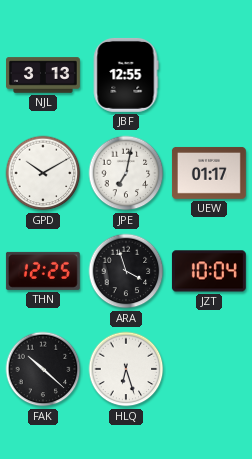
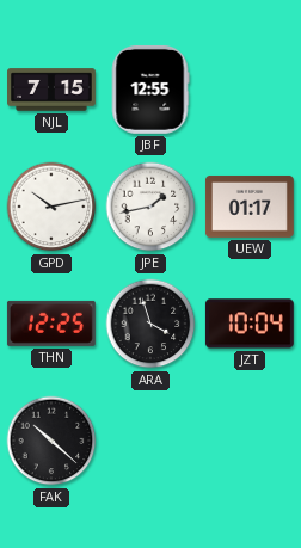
NJL: 3:13 -> 7:15
GPD: 10:10 -> 10:13
JPE: 7:02 -> 1:43
HLQ: 6:27 -> none
